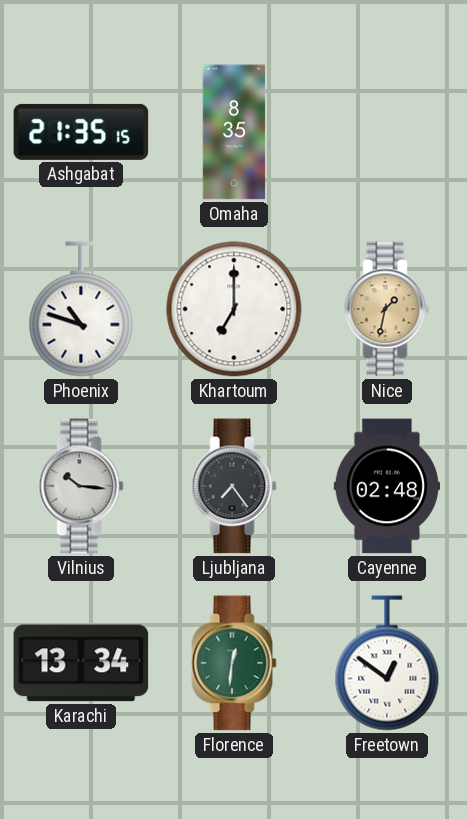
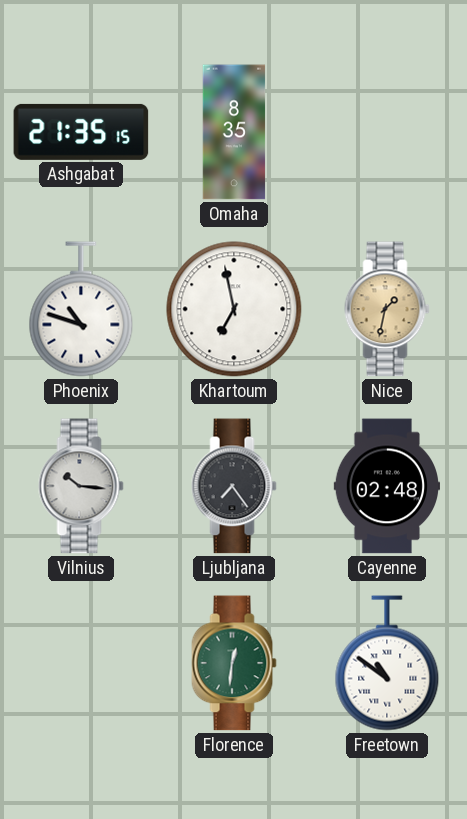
Khartoum: 7:00 -> 6:58
Karachi: 13:34 -> none
Freetown: 12:51 -> 10:51
